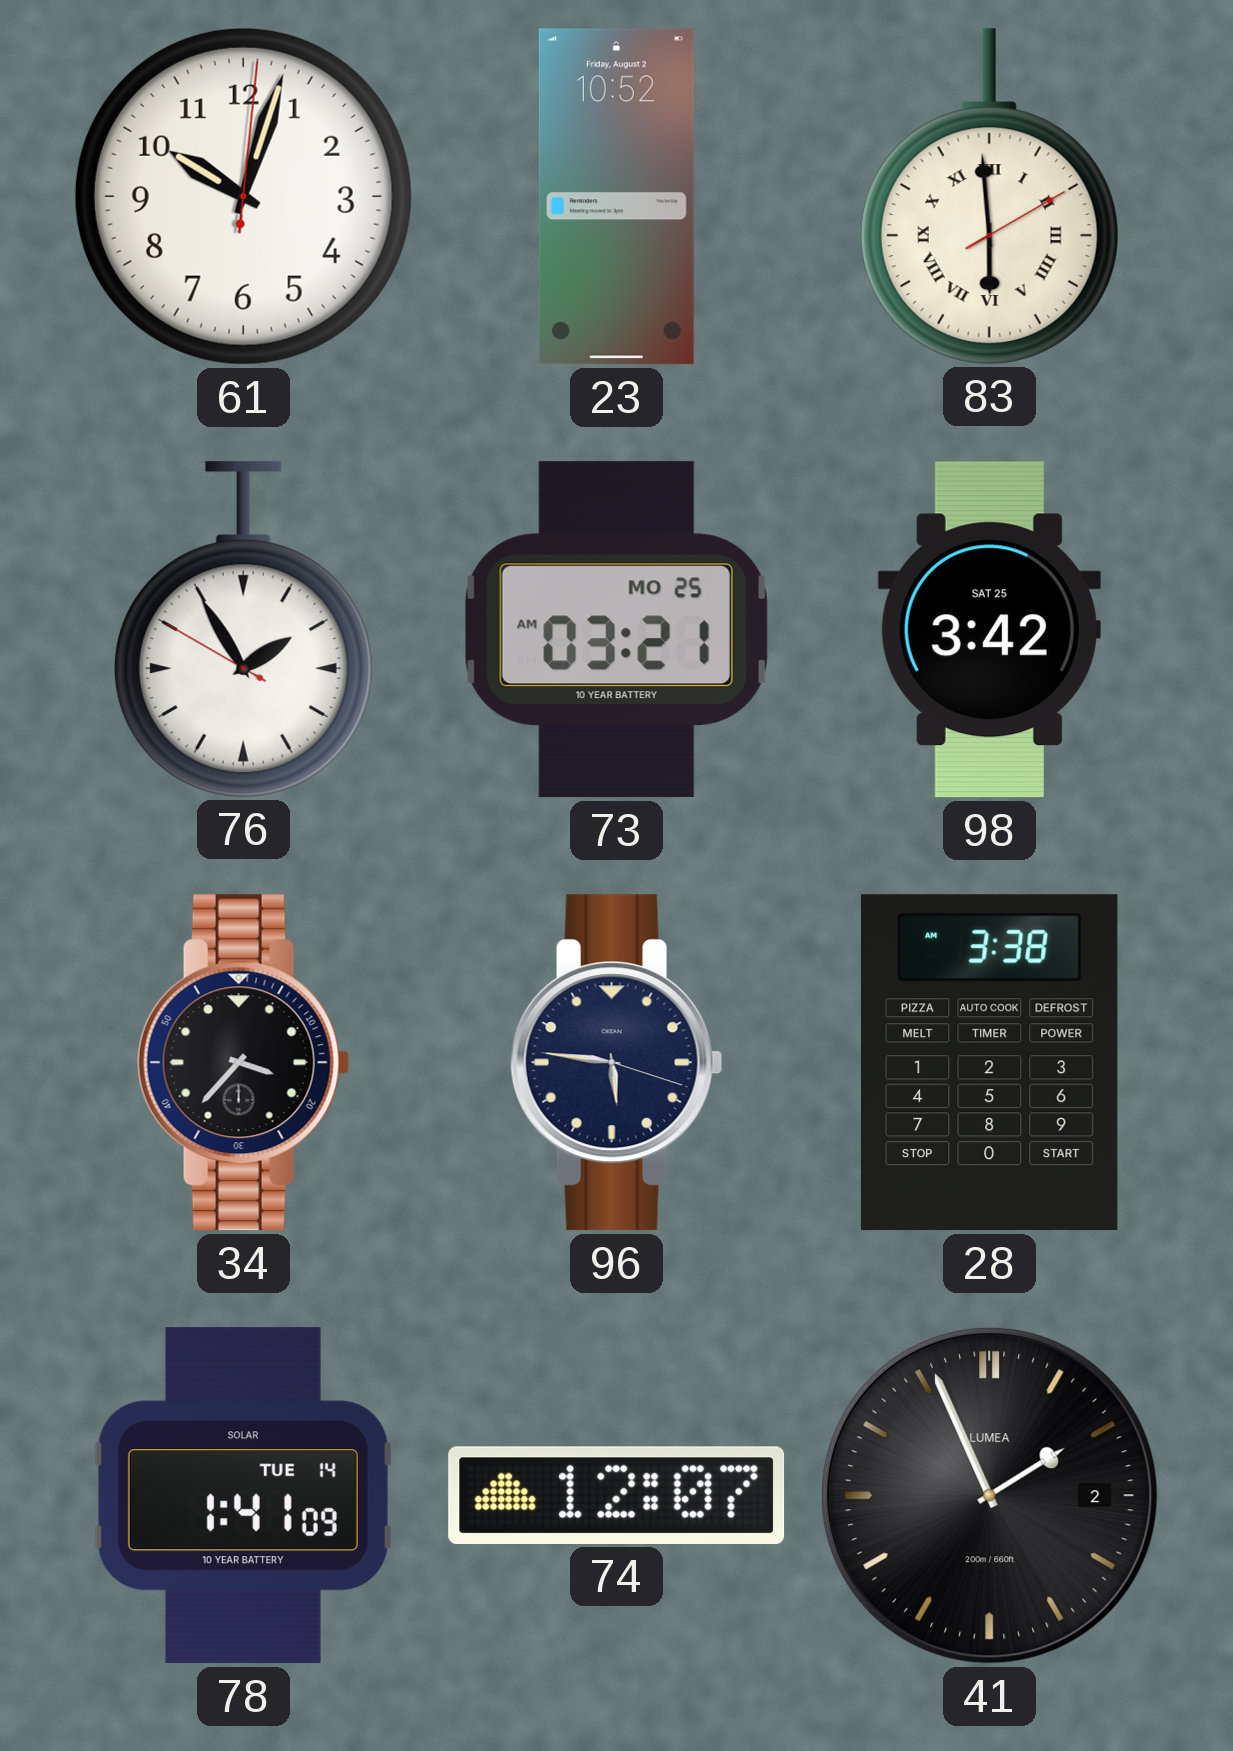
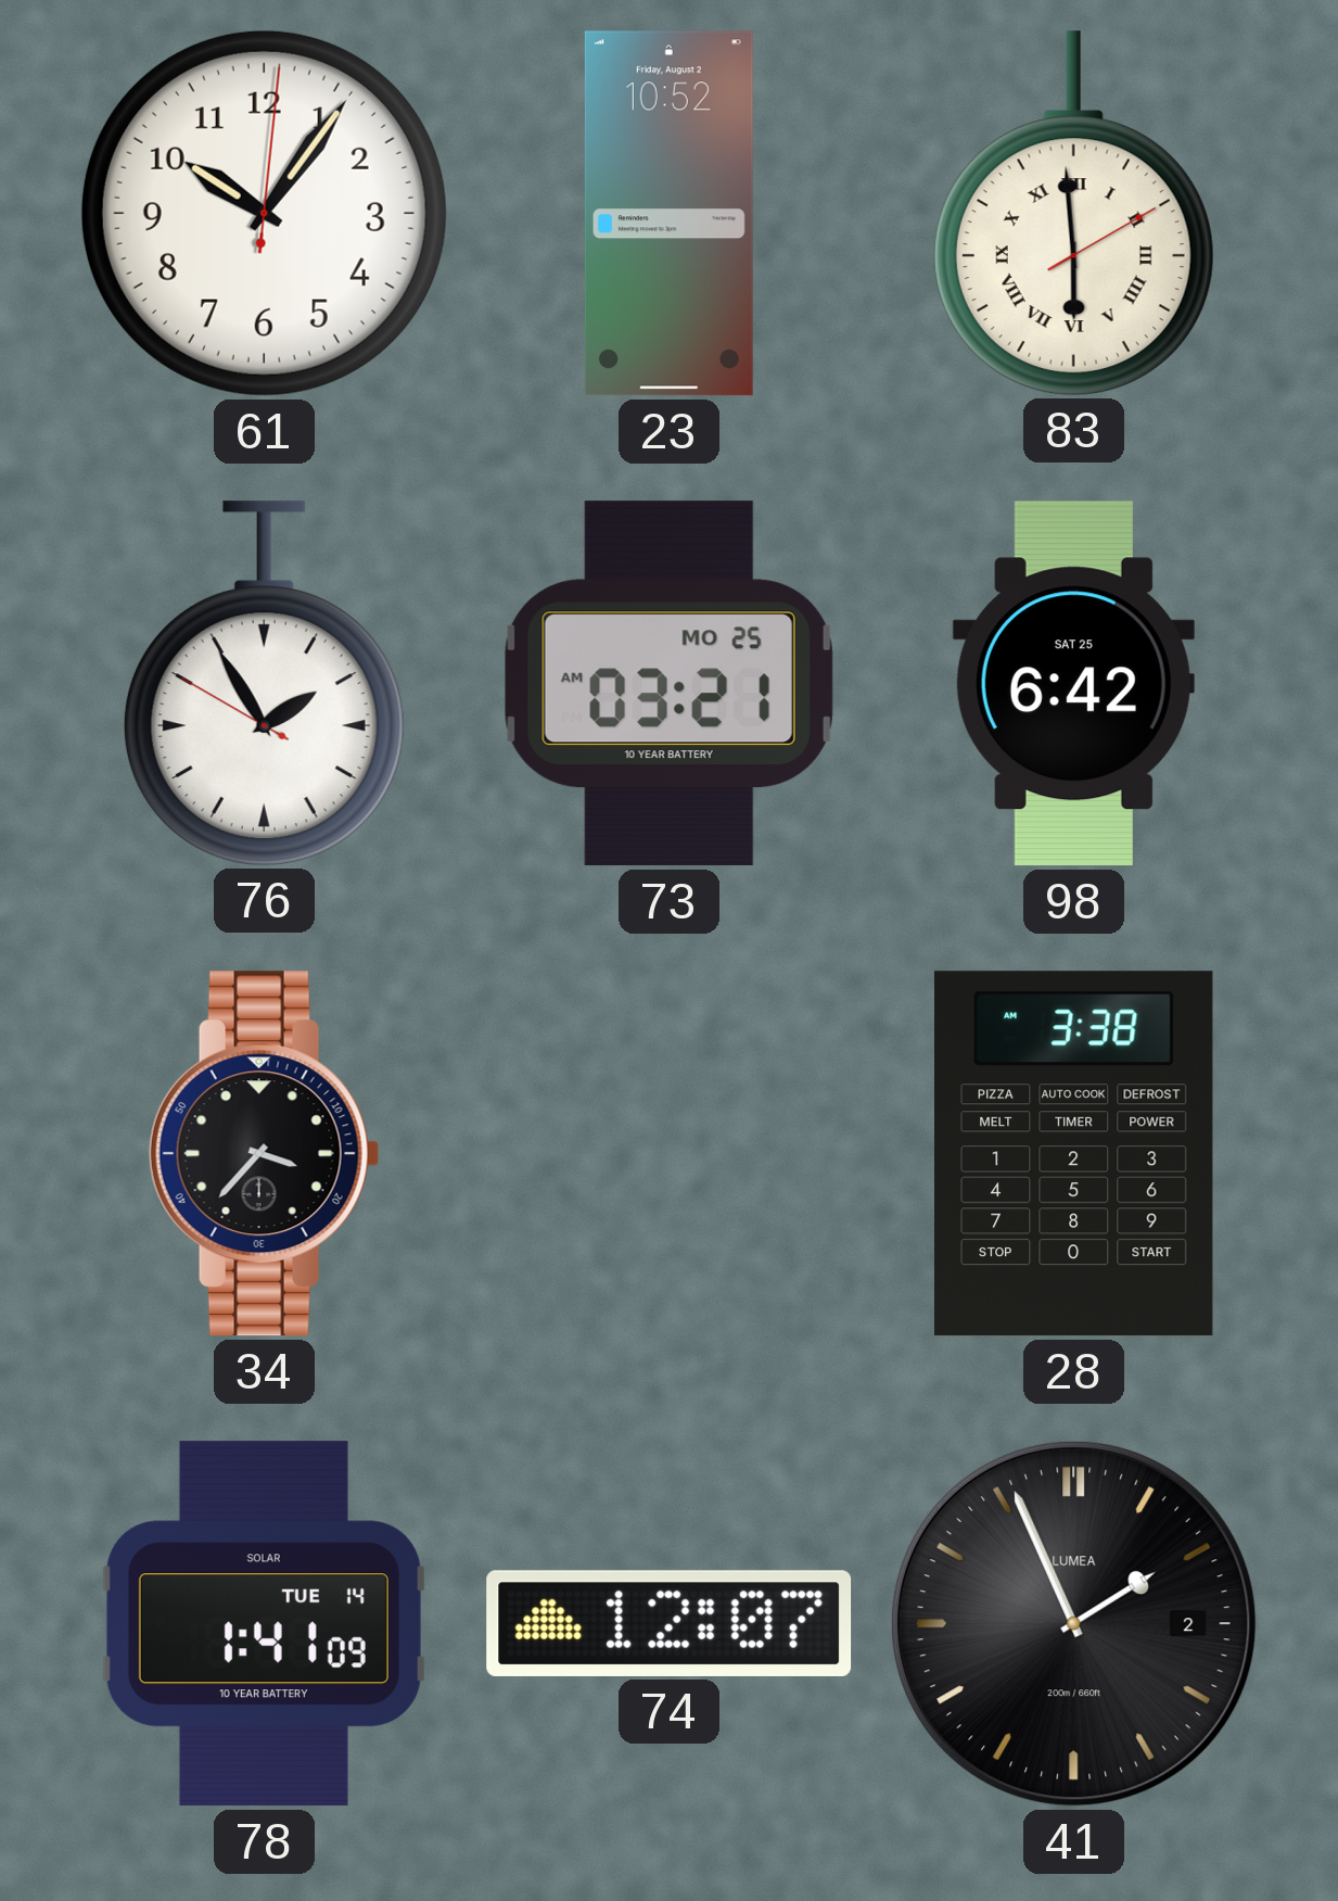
61: 10:03 -> 10:06
98: 3:42 -> 6:42
96: 5:46 -> none
